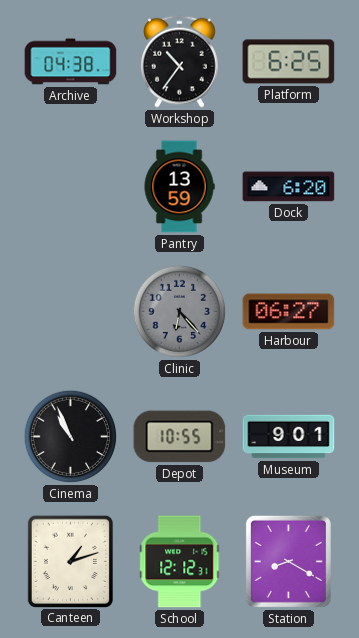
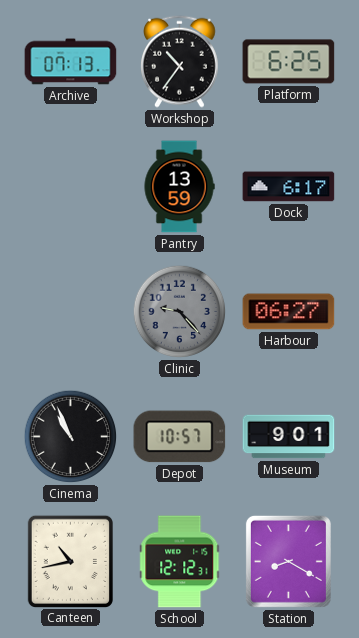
Archive: 04:38 -> 07:13
Dock: 6:20 -> 6:17
Clinic: 6:23 -> 9:23
Depot: 10:55 -> 10:57
Canteen: 1:12 -> 10:43
